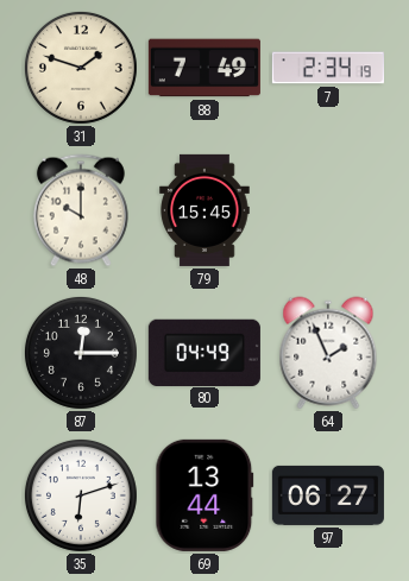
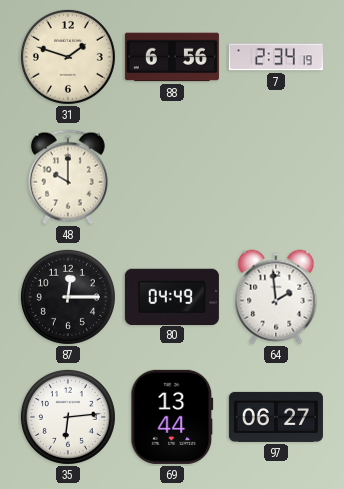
88: 7:49 -> 6:56
79: 15:45 -> none
64: 1:56 -> 1:59
35: 6:12 -> 6:14
